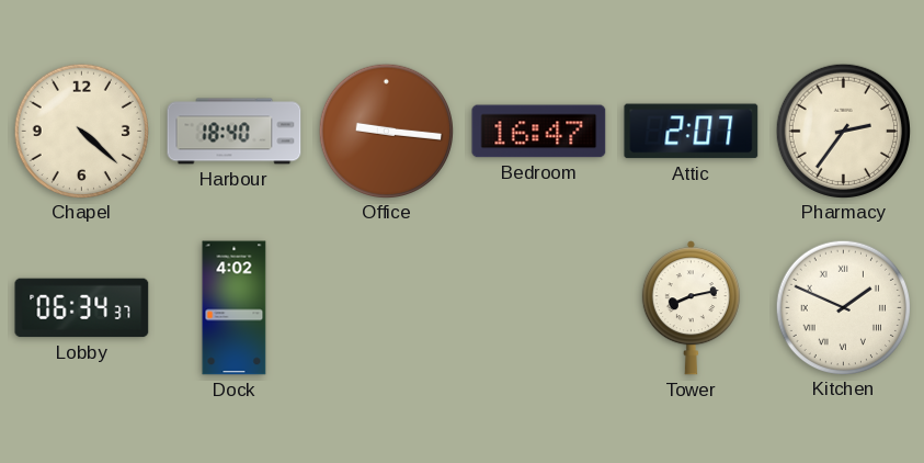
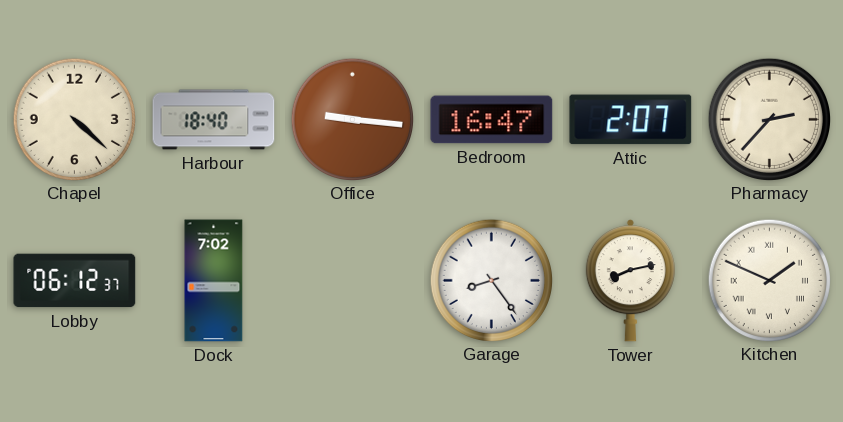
Pharmacy: 2:36 -> 2:37
Lobby: 06:34 -> 06:12
Dock: 4:02 -> 7:02
Garage: none -> 8:24
